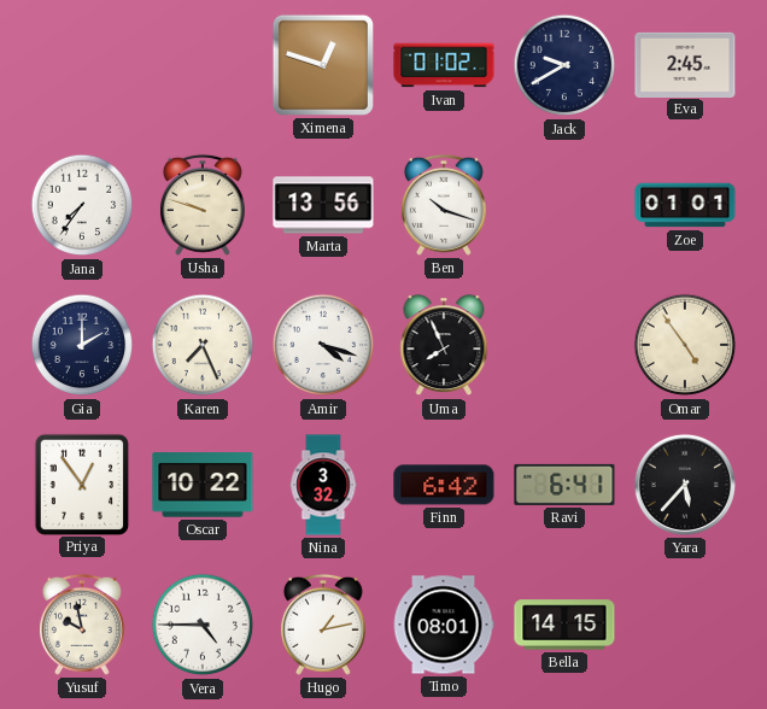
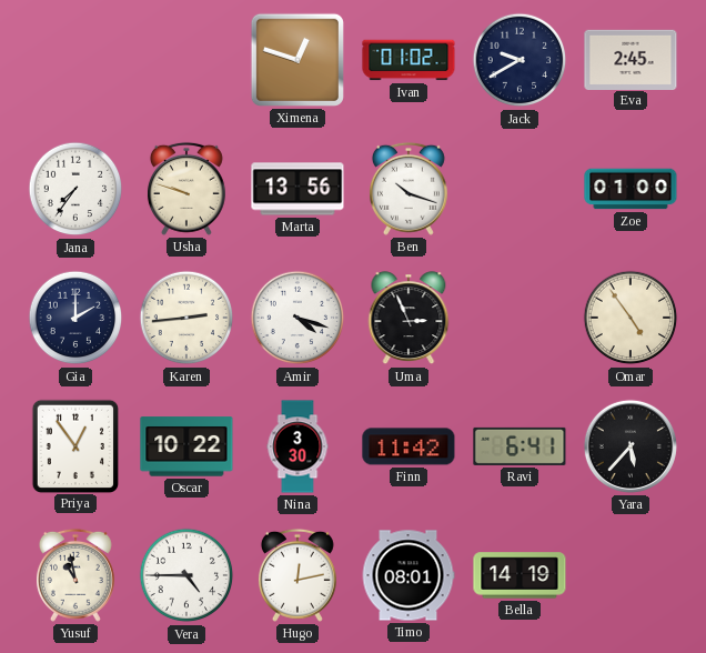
Zoe: 01:01 -> 01:00
Karen: 7:26 -> 2:44
Uma: 7:56 -> 2:56
Nina: 3:32 -> 3:30
Finn: 6:42 -> 11:42
Yusuf: 9:58 -> 10:58
Hugo: 1:13 -> 12:13
Bella: 14:15 -> 14:19
